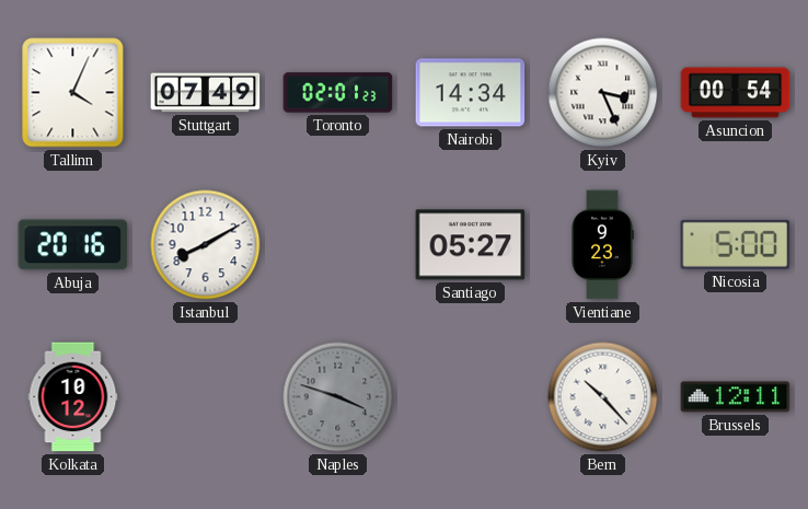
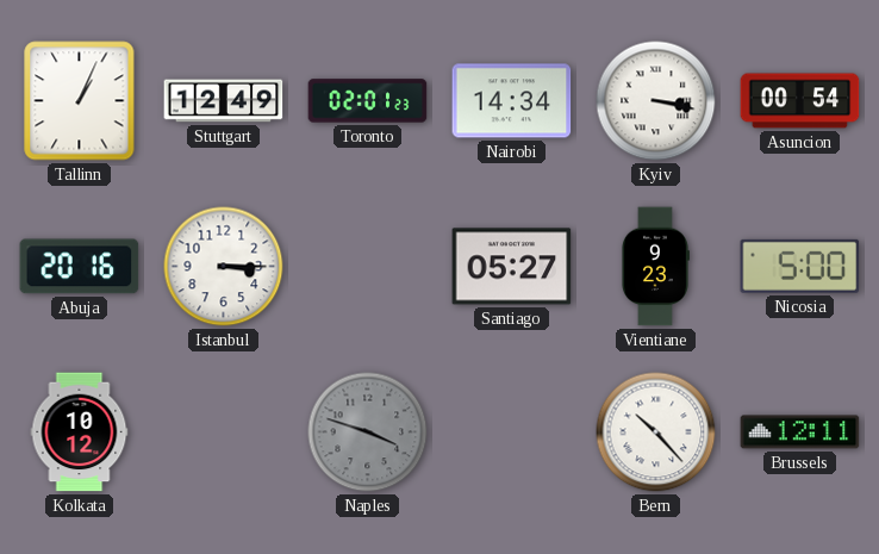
Tallinn: 4:04 -> 1:04
Stuttgart: 07:49 -> 12:49
Kyiv: 3:26 -> 3:17
Istanbul: 8:10 -> 3:15
